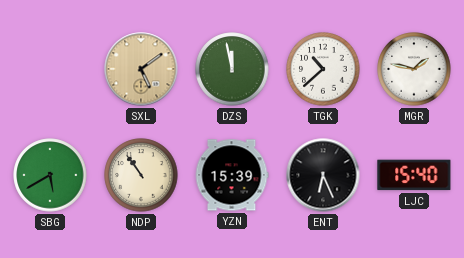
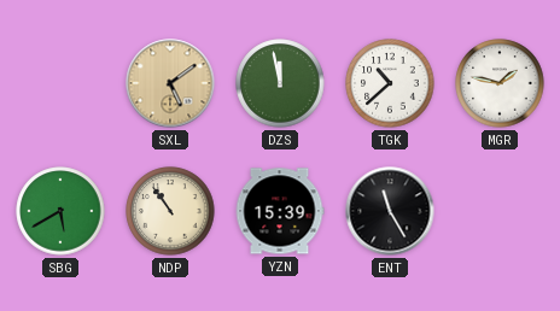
ENT: 6:26 -> 11:25
LJC: 15:40 -> none
